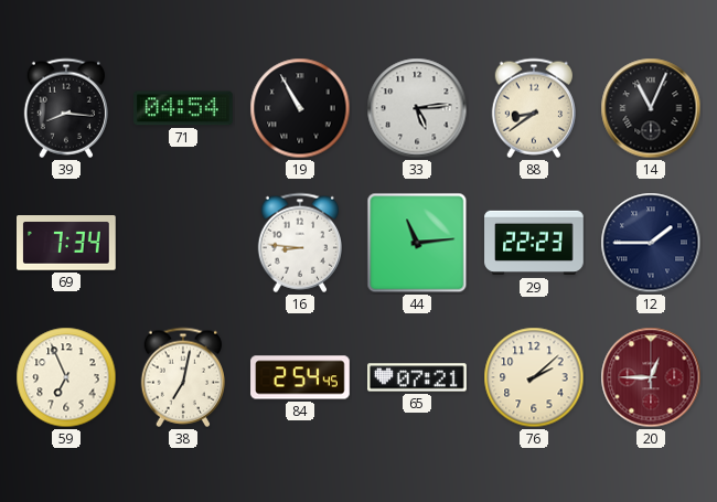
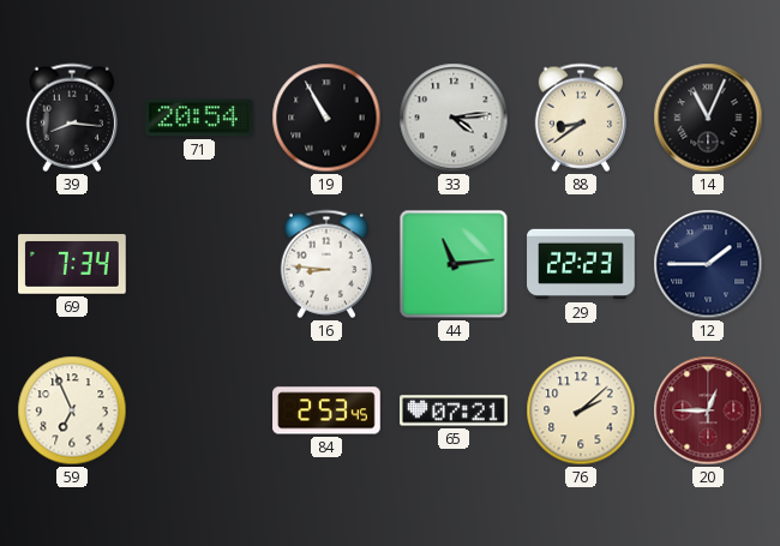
71: 04:54 -> 20:54
33: 5:14 -> 4:14
38: 7:02 -> none
84: 2:54 -> 2:53
